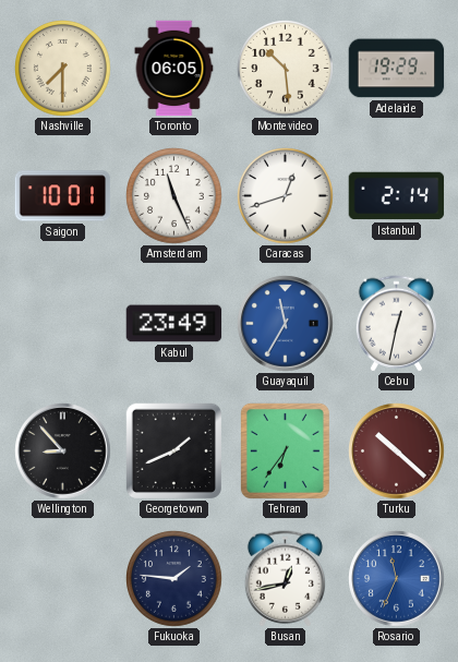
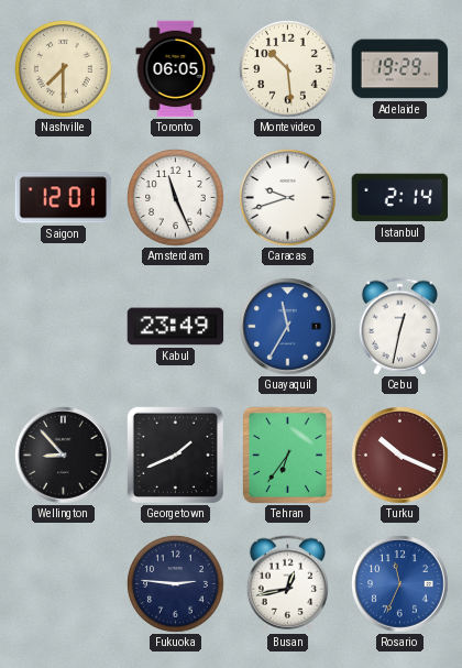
Saigon: 10:01 -> 12:01
Caracas: 12:42 -> 9:42
Turku: 10:22 -> 10:19
Fukuoka: 1:46 -> 2:46
